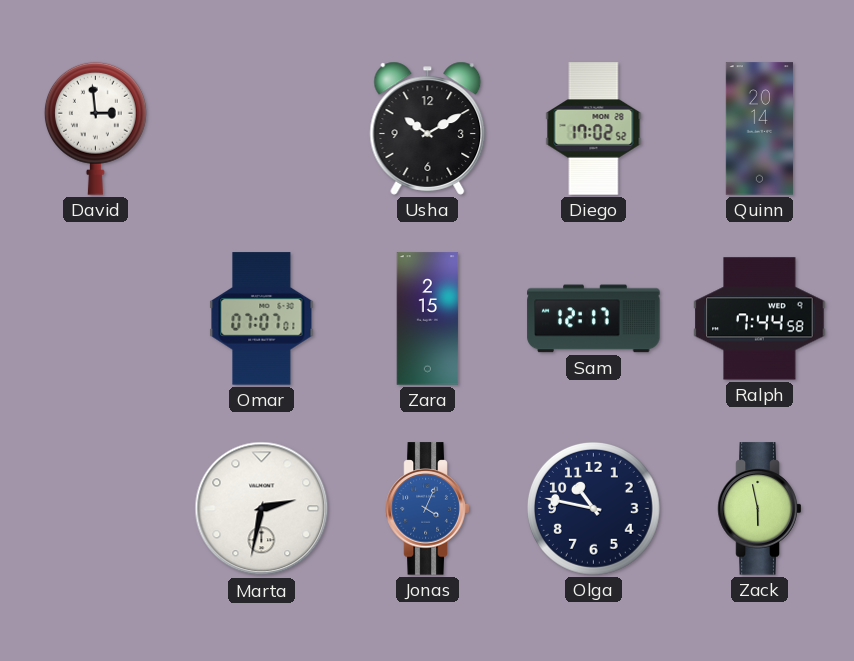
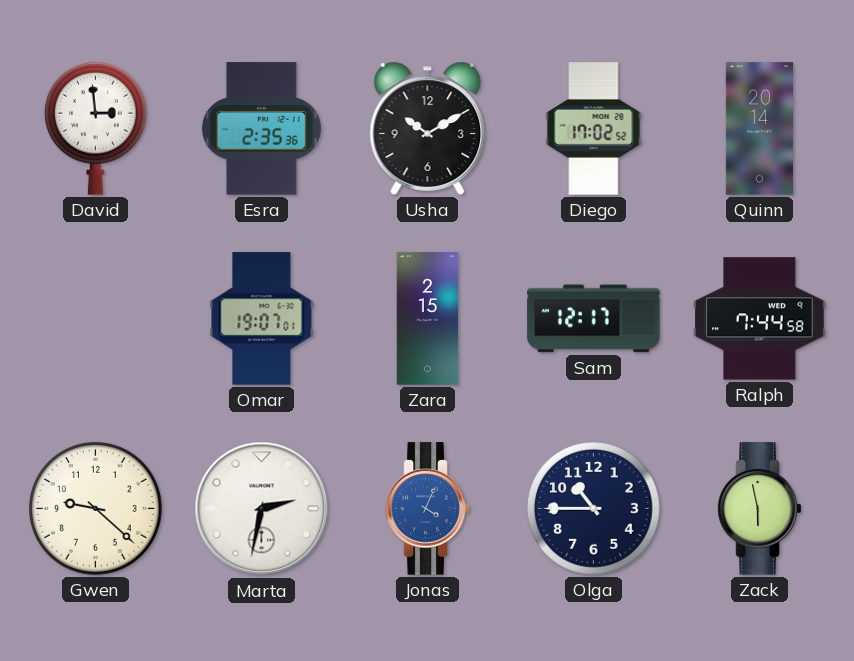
Esra: none -> 2:35
Omar: 07:07 -> 19:07
Gwen: none -> 9:22
Olga: 10:47 -> 10:45
